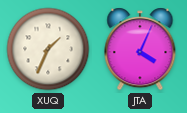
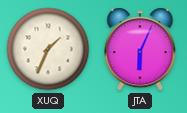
JTA: 4:04 -> 6:04
